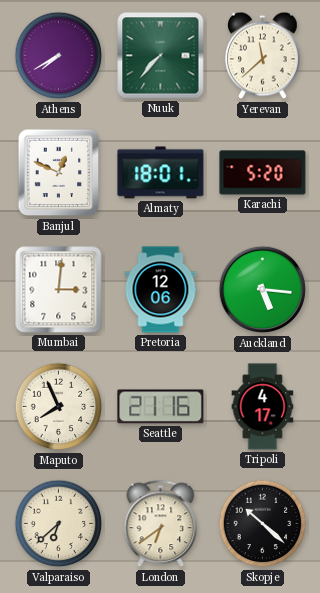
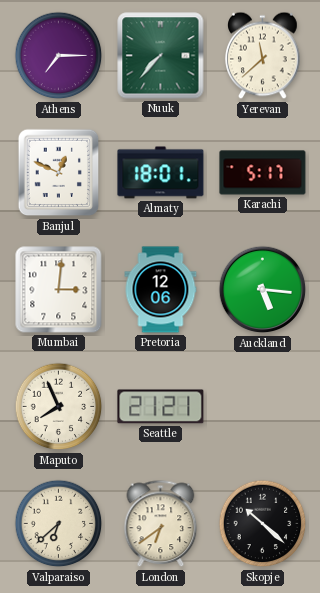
Athens: 7:40 -> 7:15
Karachi: 5:20 -> 5:17
Seattle: 21:16 -> 21:21
Tripoli: 4:17 -> none
